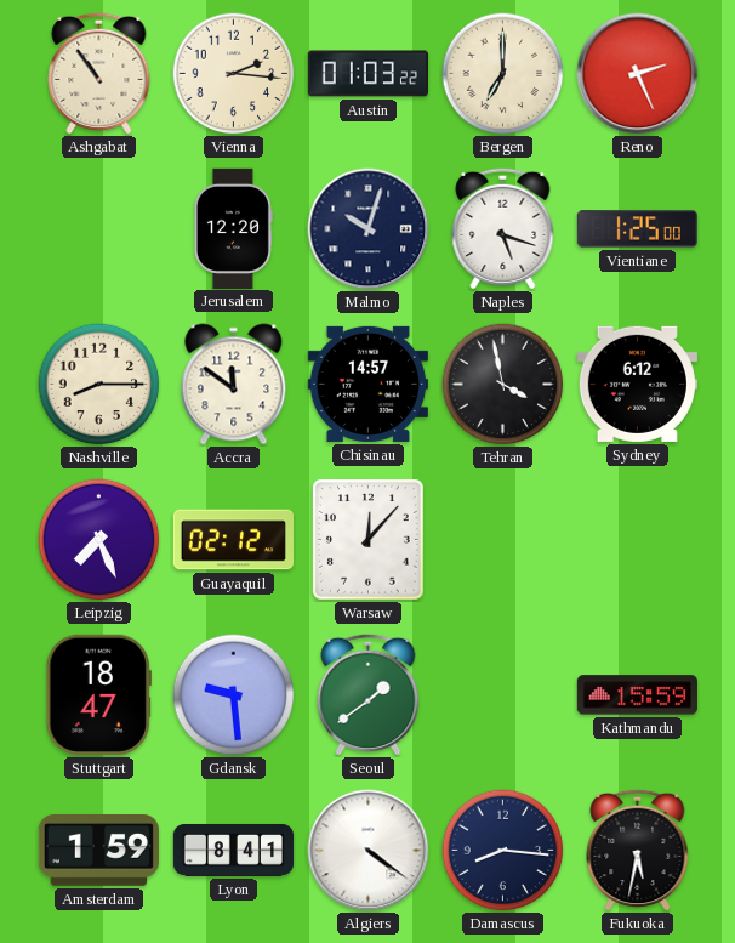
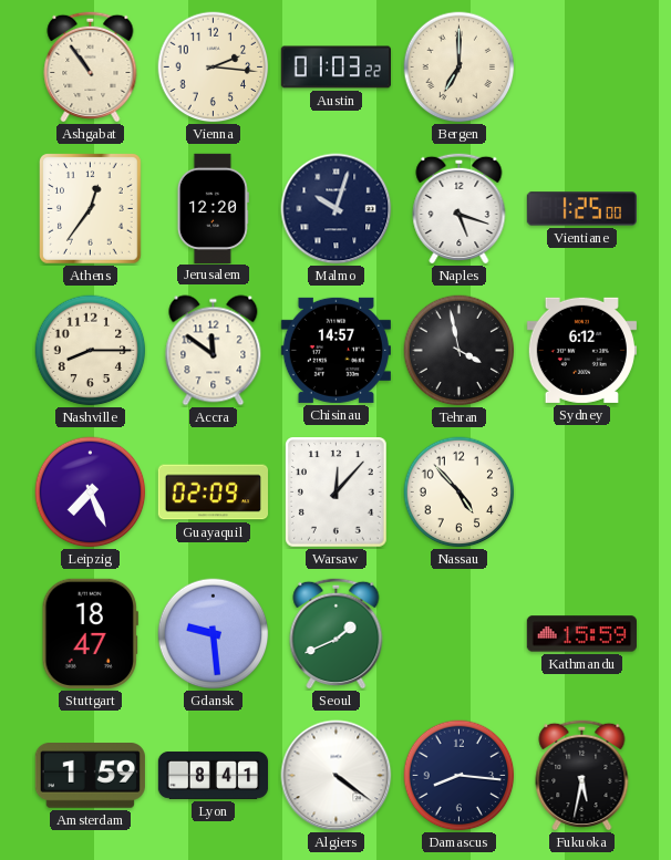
Reno: 2:26 -> none
Athens: none -> 12:36
Guayaquil: 02:12 -> 02:09
Nassau: none -> 4:53
Seoul: 1:39 -> 1:41
